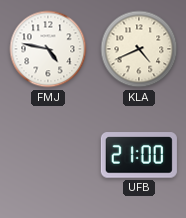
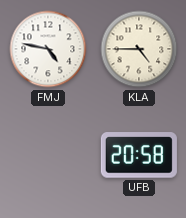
KLA: 4:41 -> 4:45
UFB: 21:00 -> 20:58
